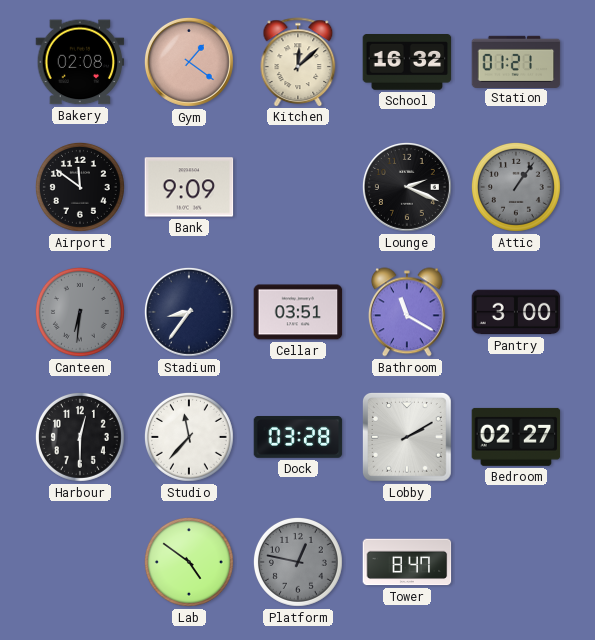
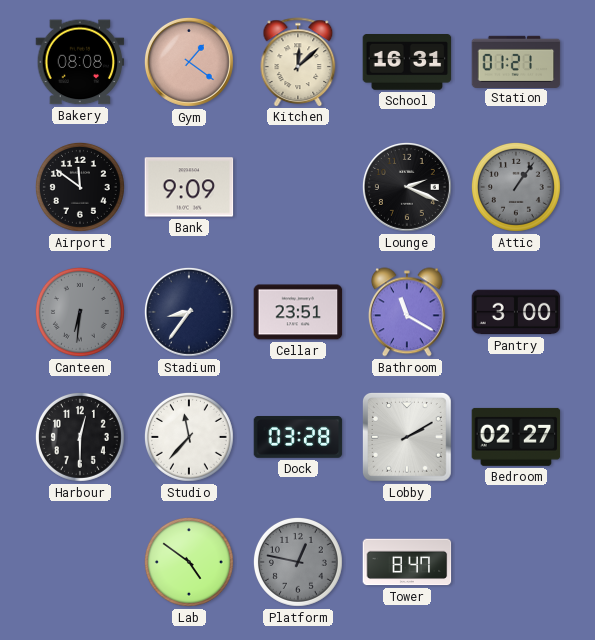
Bakery: 02:08 -> 08:08
School: 16:32 -> 16:31
Cellar: 03:51 -> 23:51
